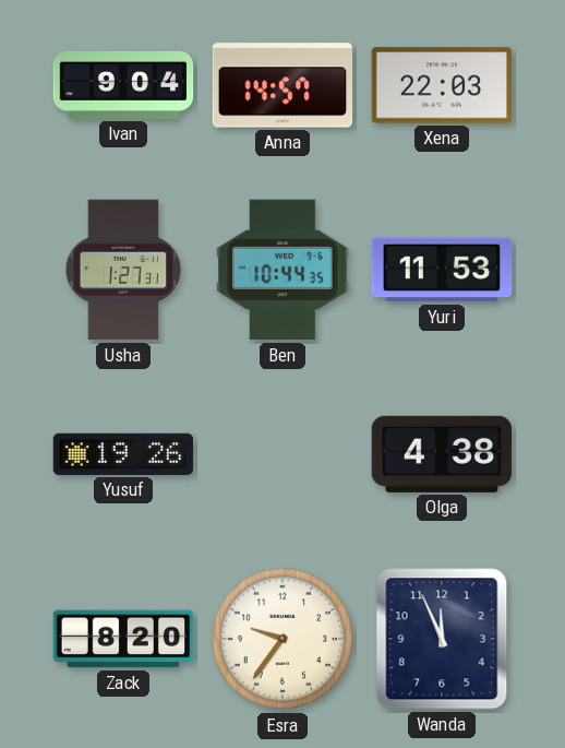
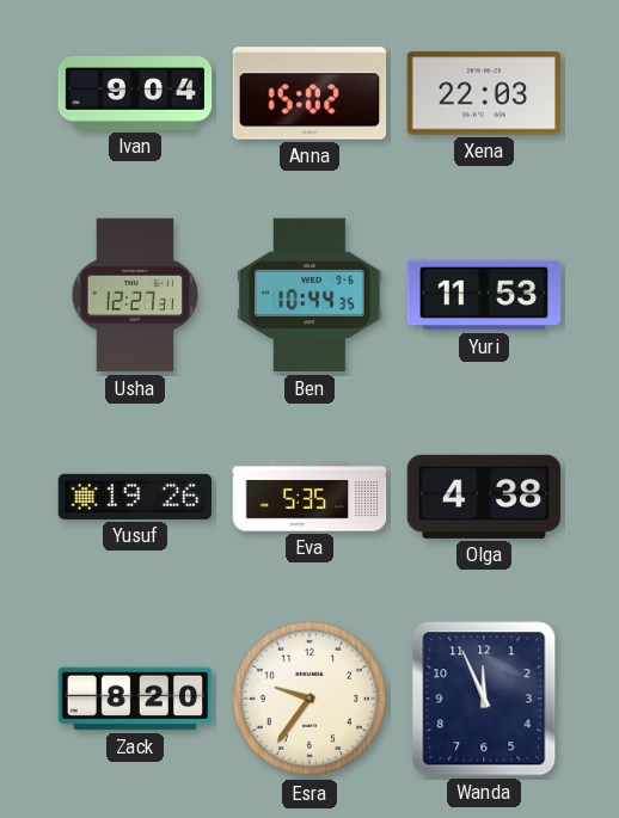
Anna: 14:57 -> 15:02
Usha: 1:27 -> 12:27
Eva: none -> 5:35
